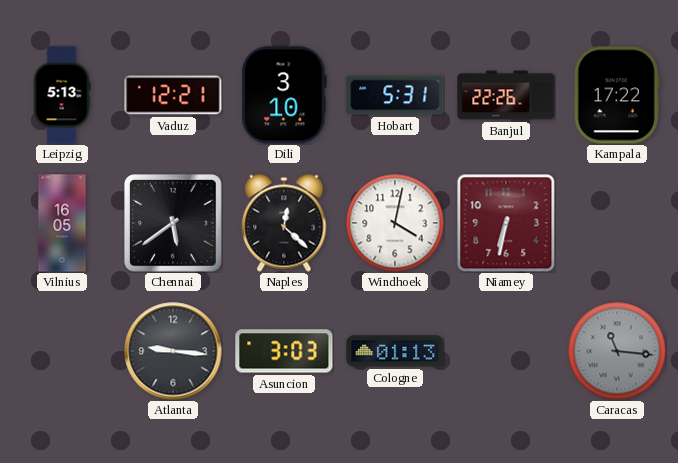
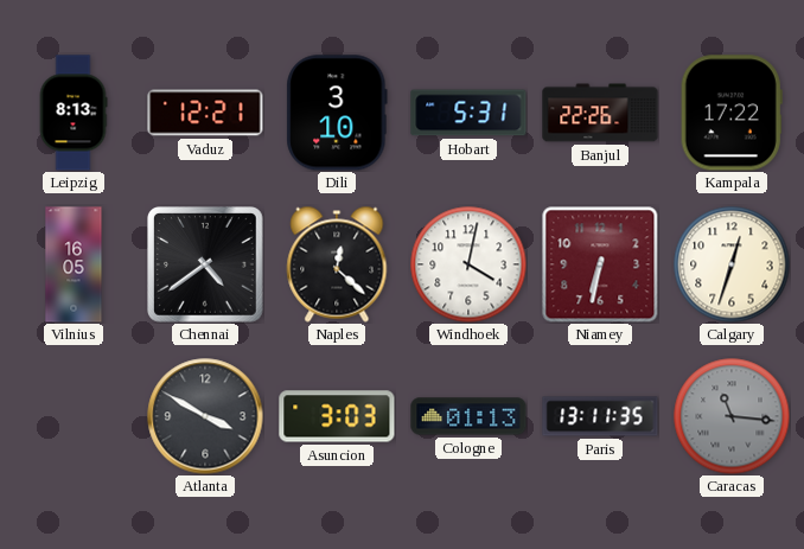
Leipzig: 5:13 -> 8:13
Chennai: 5:39 -> 4:39
Calgary: none -> 12:33
Atlanta: 9:16 -> 3:50
Paris: none -> 13:11
